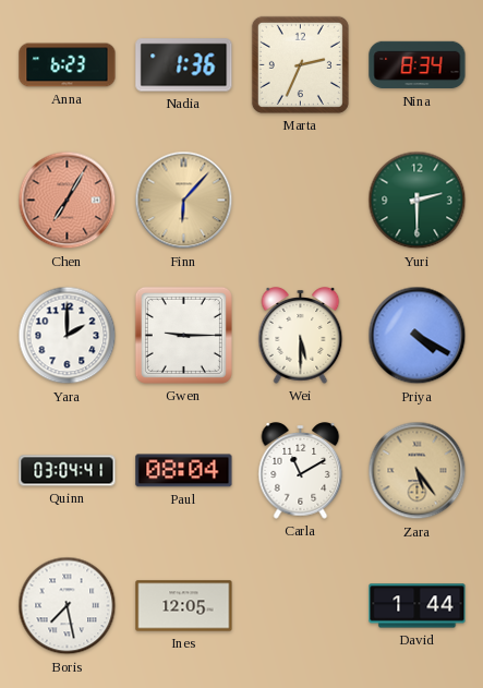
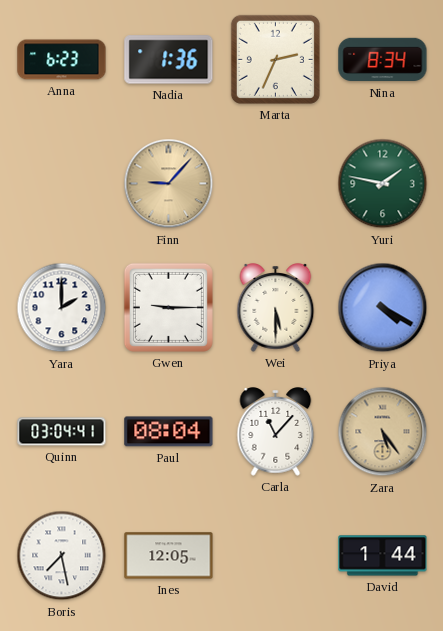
Chen: 7:05 -> none
Finn: 6:07 -> 9:07
Yuri: 2:30 -> 1:47
Carla: 11:10 -> 11:07
